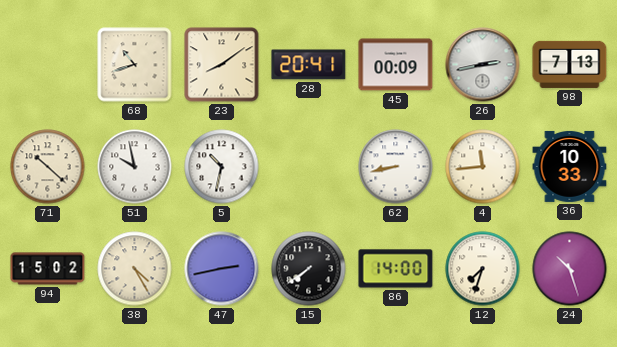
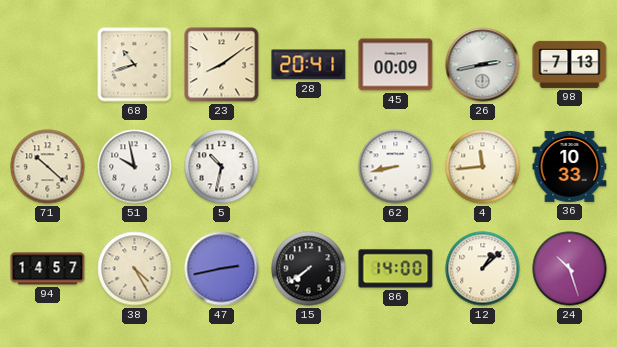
94: 15:02 -> 14:57
12: 7:33 -> 1:08
